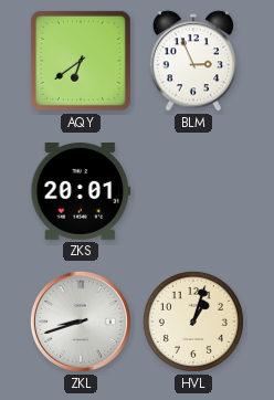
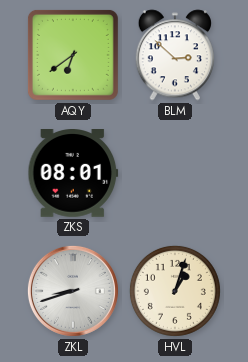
BLM: 2:56 -> 2:52
ZKS: 20:01 -> 08:01
